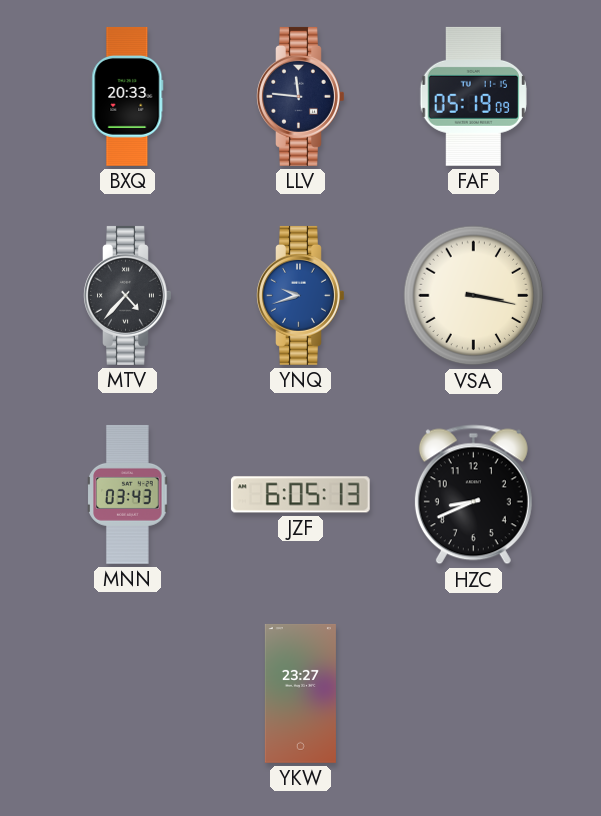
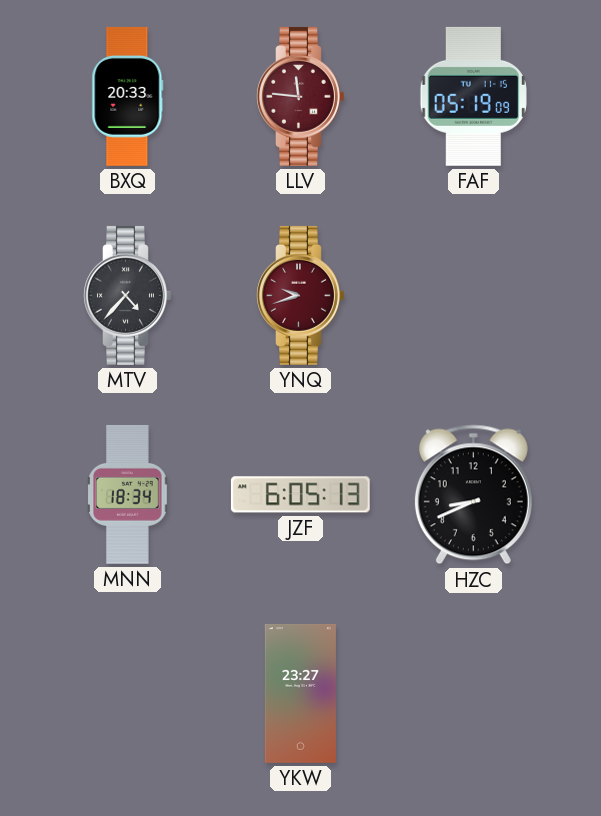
LLV dial: navy -> burgundy
YNQ dial: blue -> burgundy
VSA: 3:17 -> none
MNN: 03:43 -> 18:34
